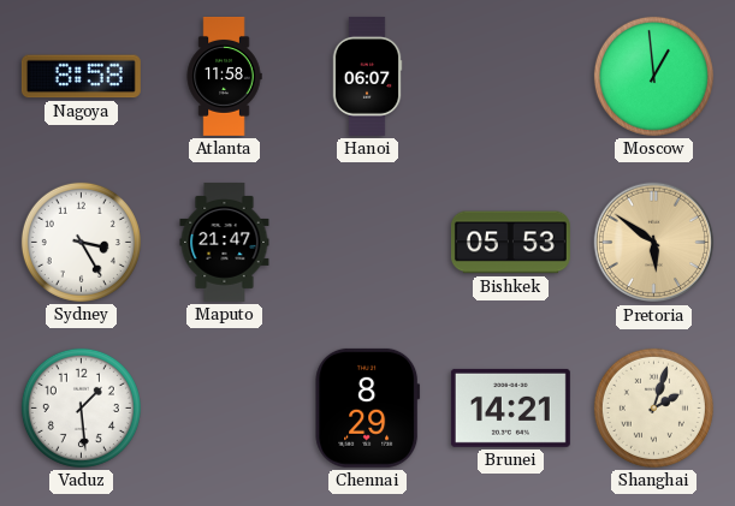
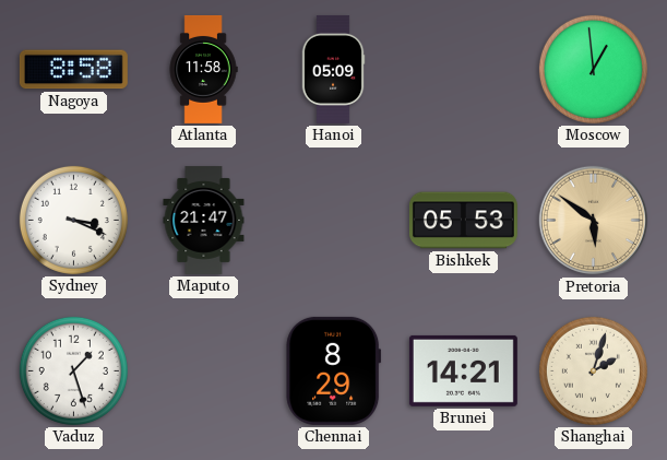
Hanoi: 06:07 -> 05:09
Sydney: 3:25 -> 3:19
Vaduz: 1:29 -> 1:27
